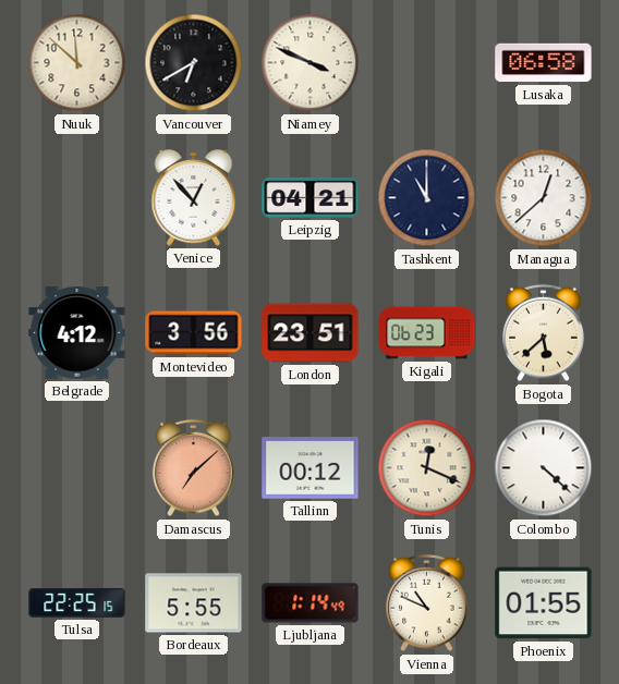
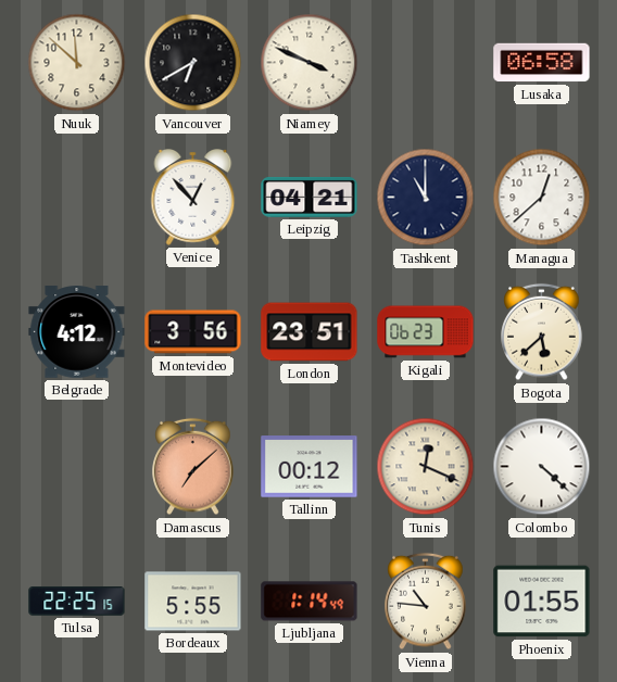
Vienna: 10:49 -> 10:46
